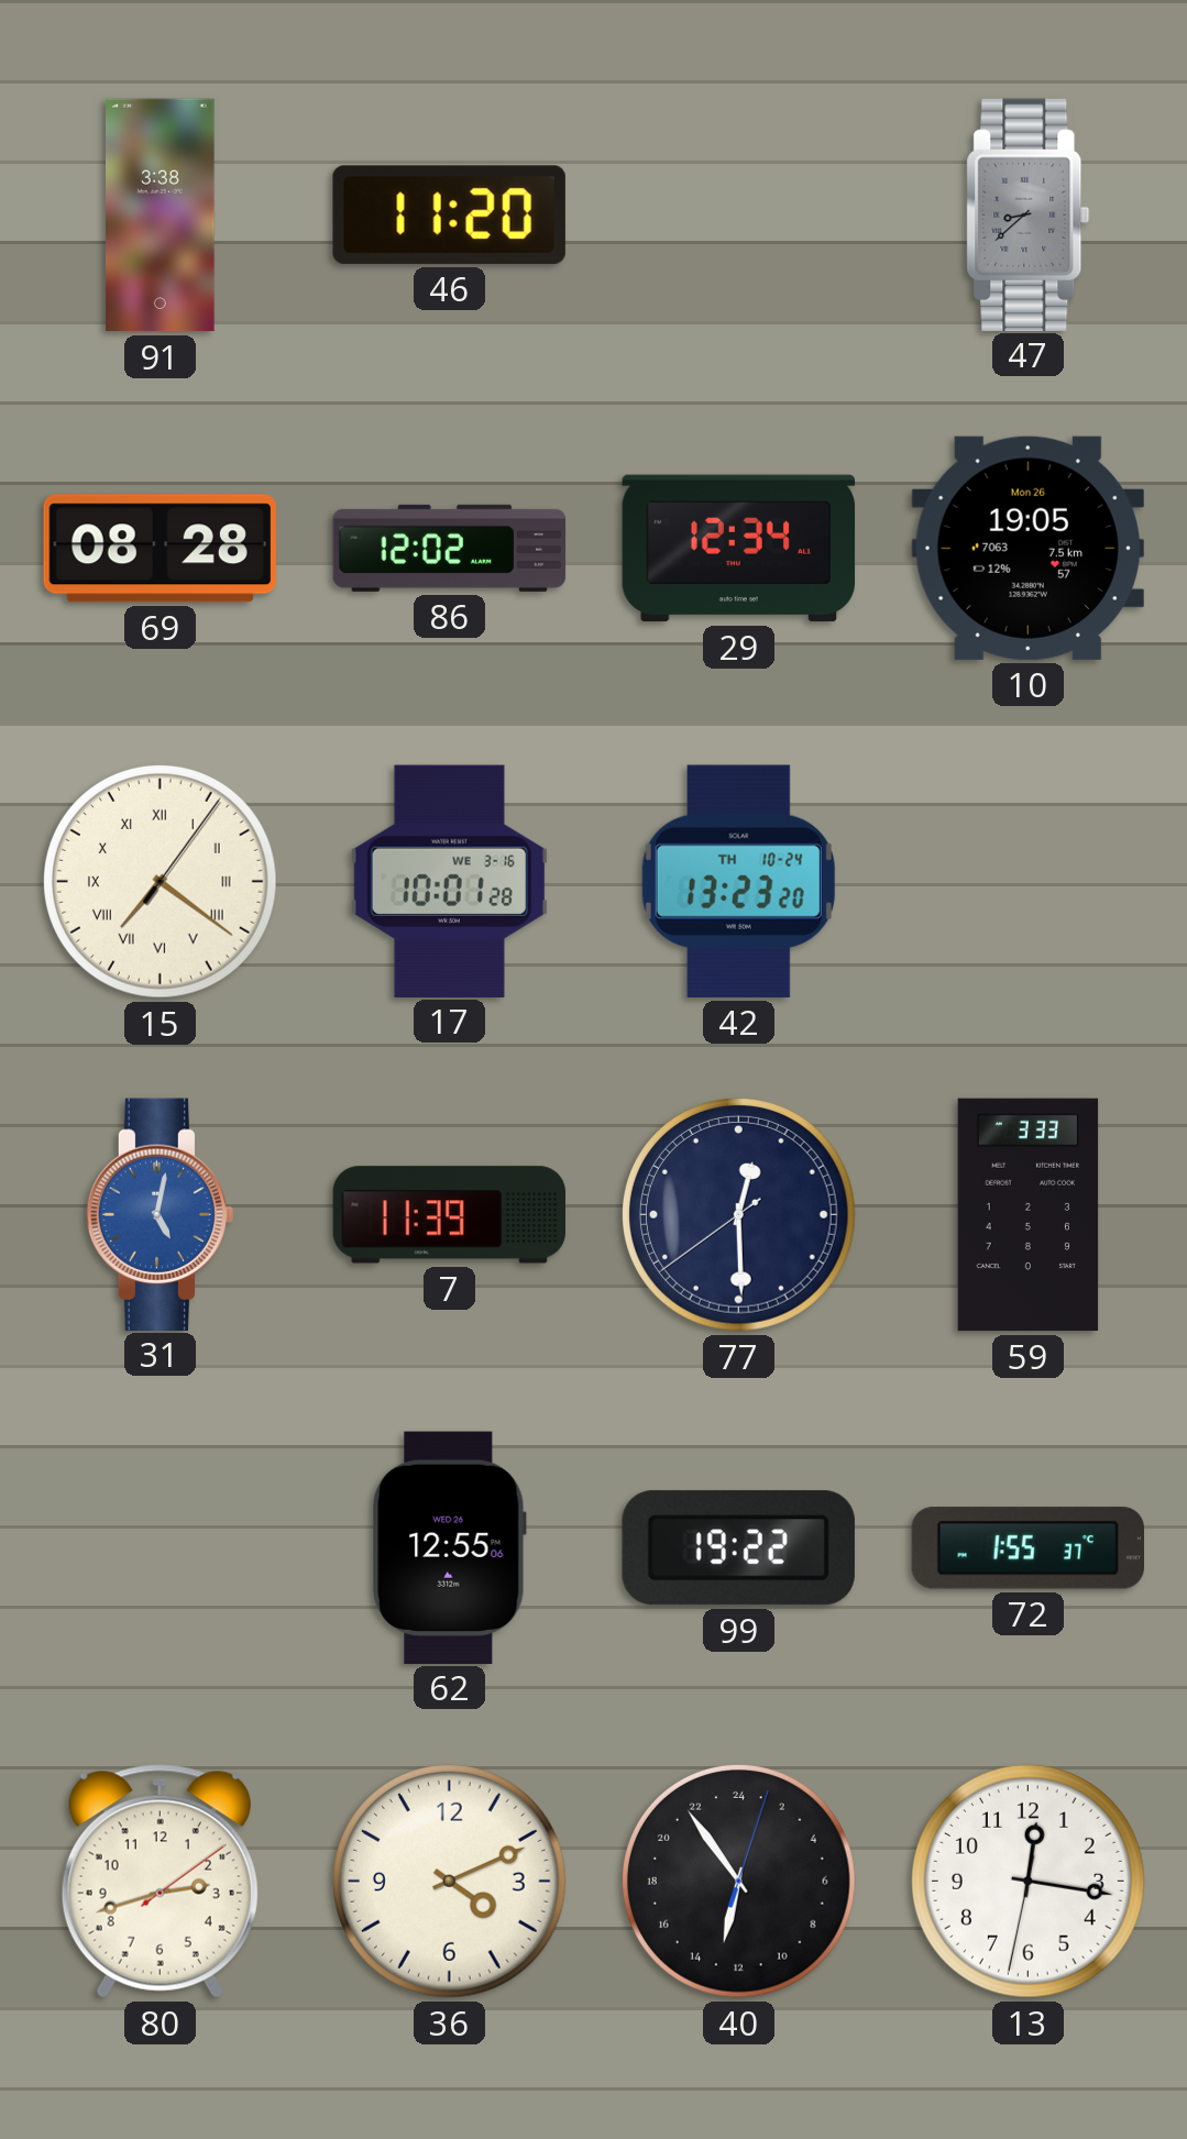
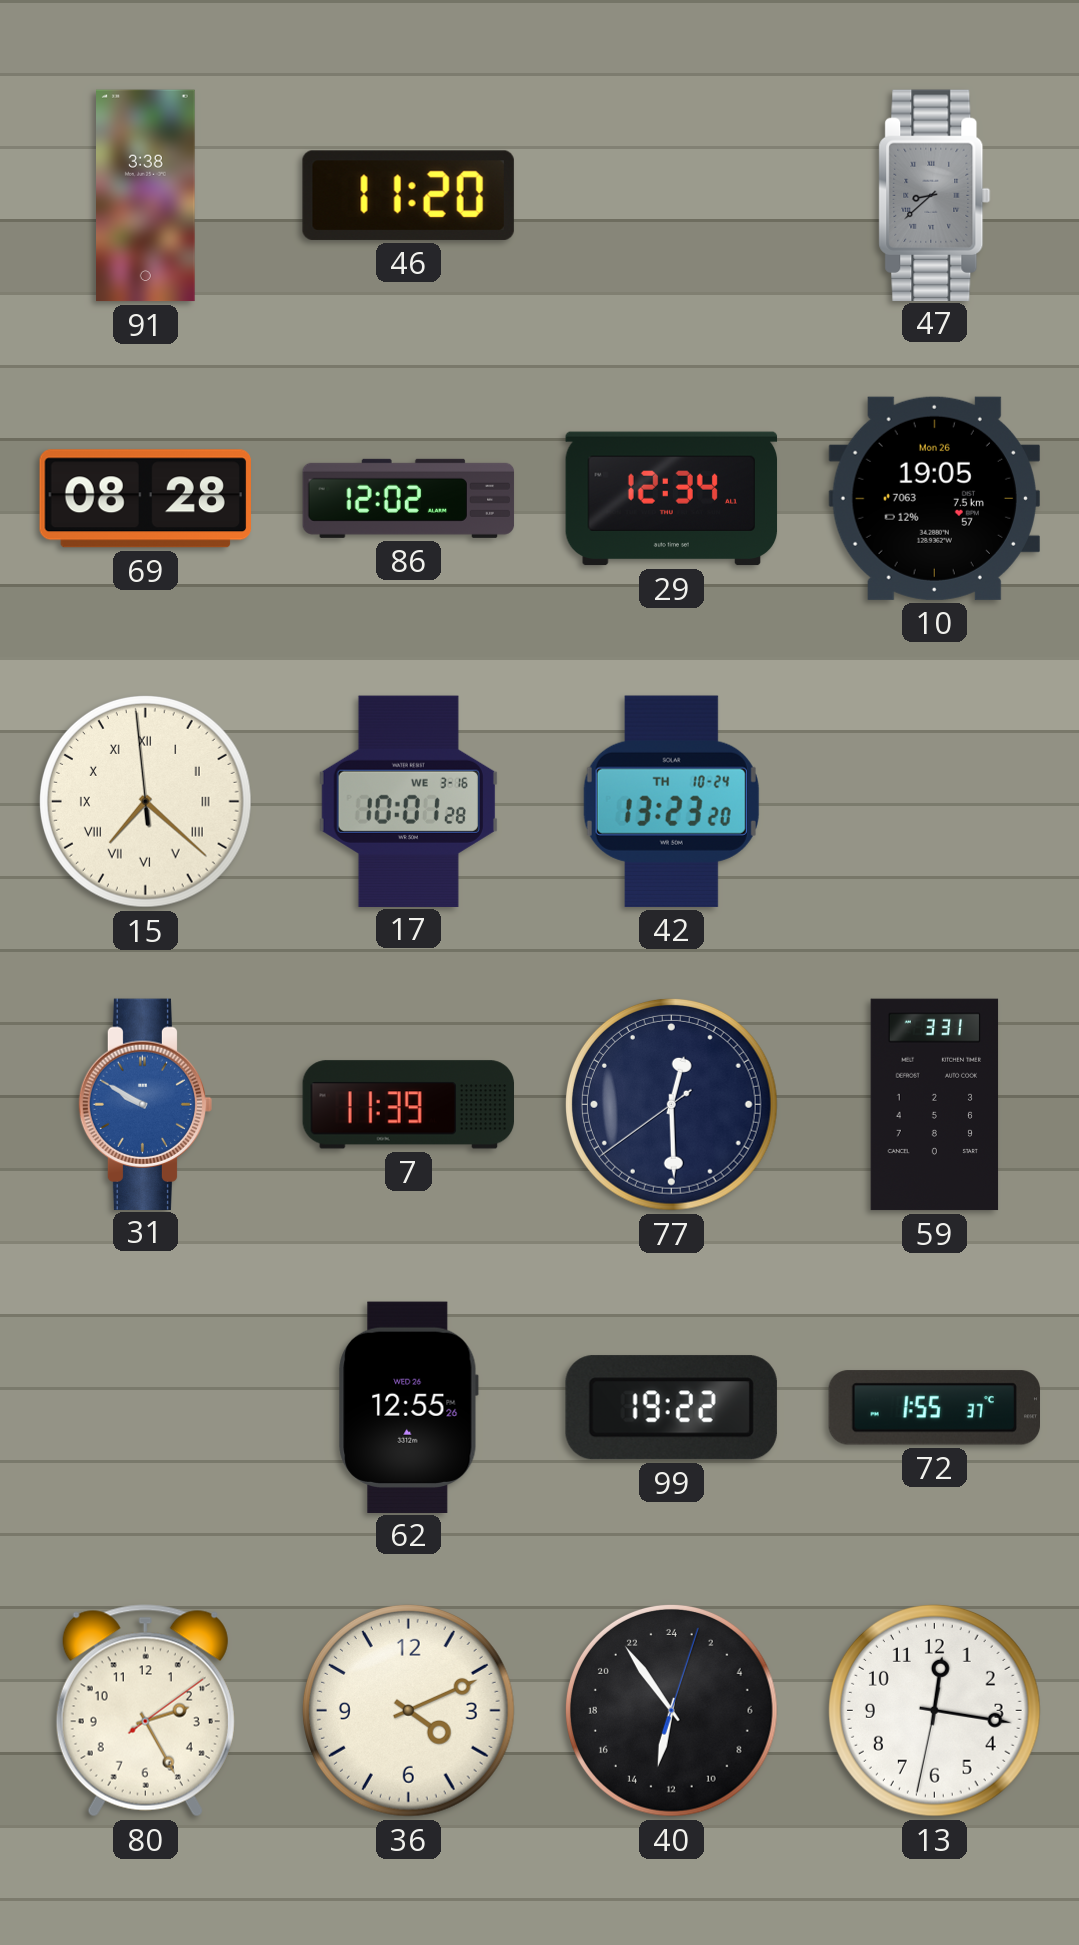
15: 7:21:06 -> 7:21:59
31: 5:02 -> 9:50
59: 3:33 -> 3:31
62: 12:55:06 -> 12:55:26
80: 2:42 -> 2:25
